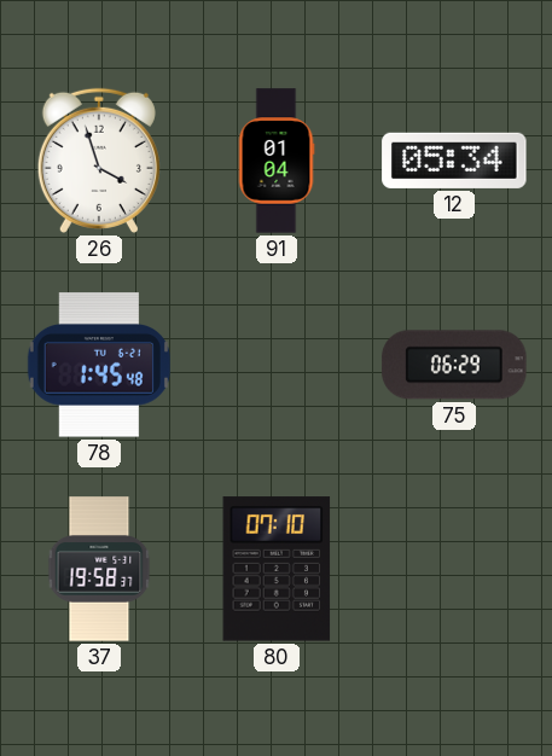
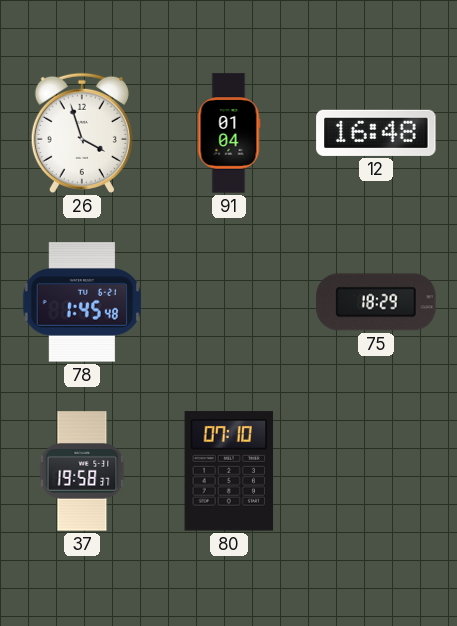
12: 05:34 -> 16:48
75: 06:29 -> 18:29
